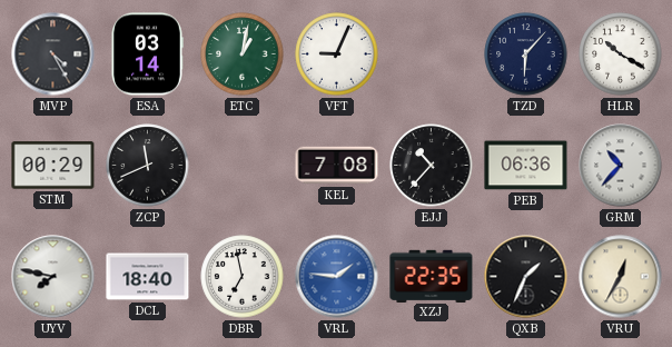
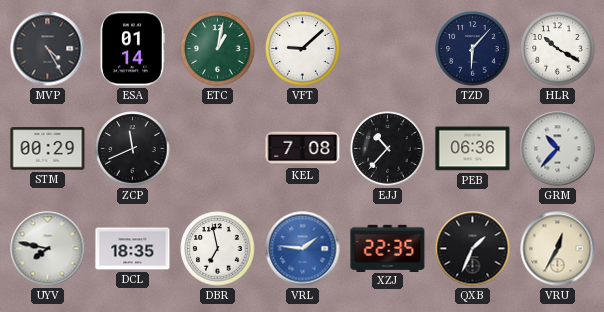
ESA: 03:14 -> 01:14
VFT: 9:04 -> 9:08
DCL: 18:40 -> 18:35
